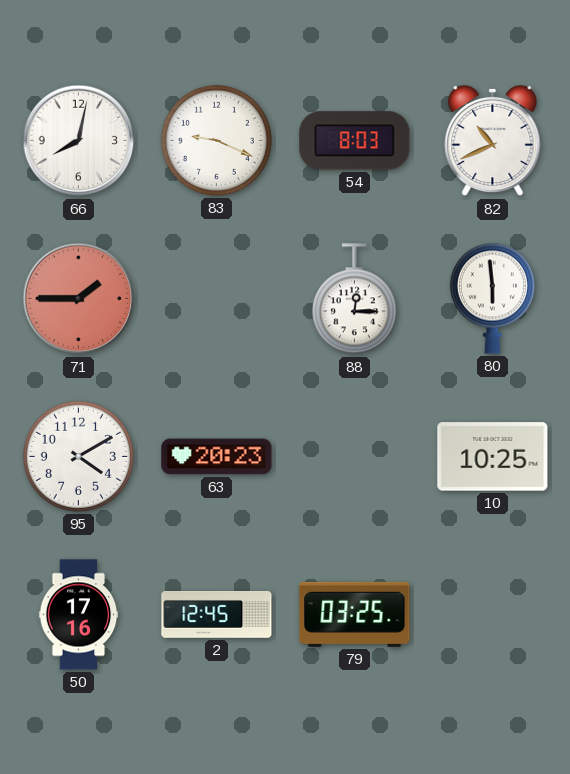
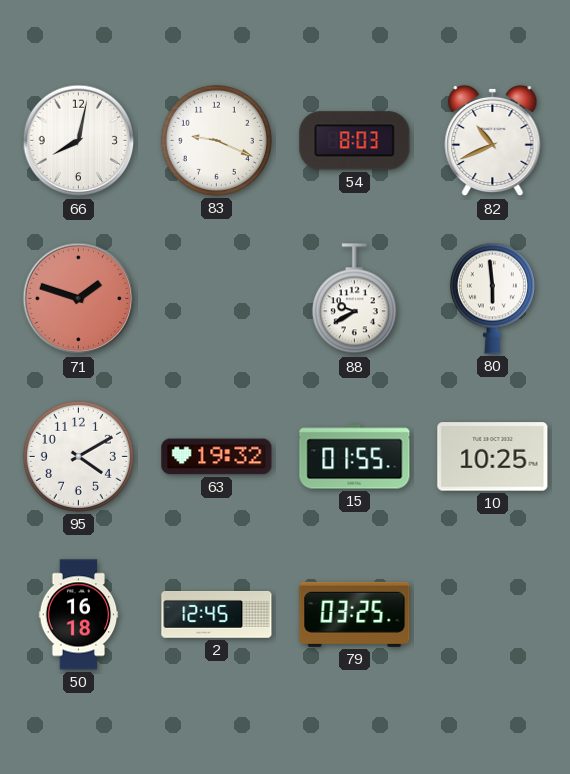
71: 1:45 -> 1:48
88: 12:15 -> 9:40
63: 20:23 -> 19:32
15: none -> 01:55
50: 17:16 -> 16:18
